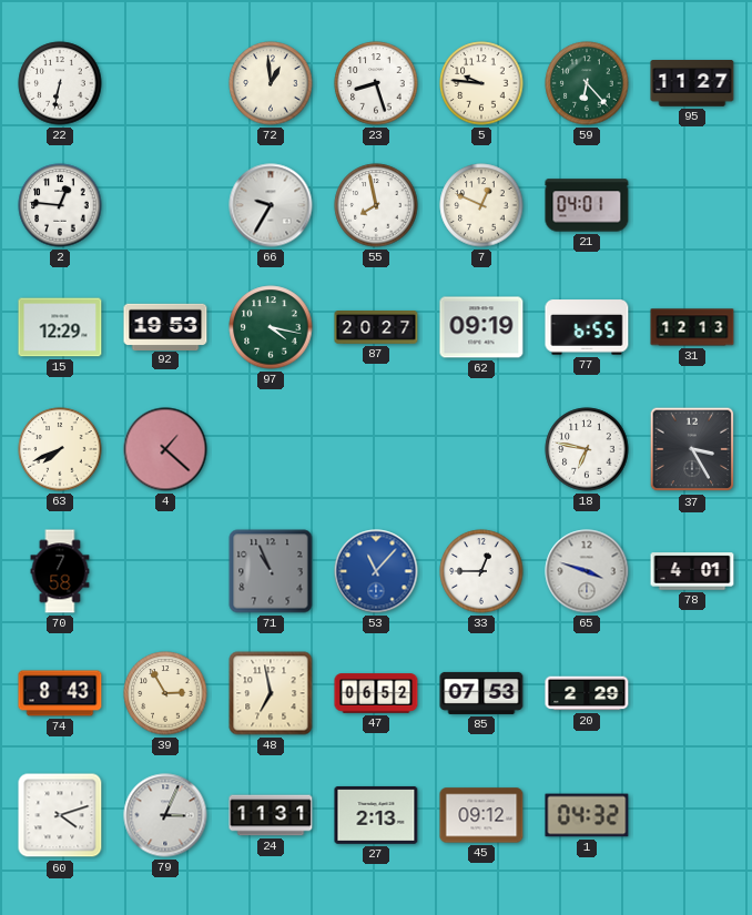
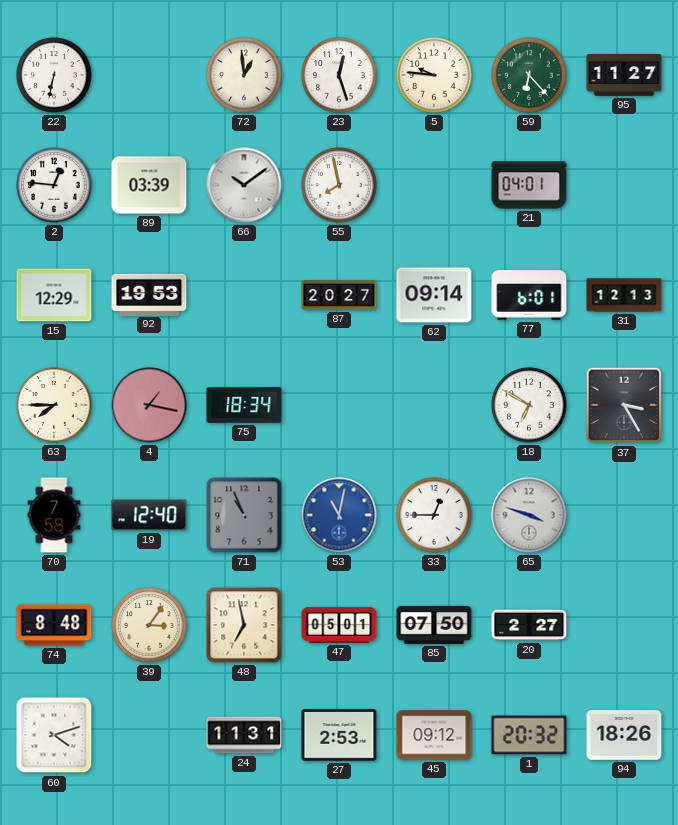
23: 8:27 -> 12:27
89: none -> 03:39
66: 9:35 -> 10:09
7: 12:49 -> none
97: 4:17 -> none
62: 09:19 -> 09:14
77: 6:55 -> 6:01
63: 7:41 -> 7:45
4: 1:22 -> 1:17
75: none -> 18:34
18: 6:47 -> 6:50
19: none -> 12:40
53: 11:07 -> 11:02
78: 4:01 -> none
74: 8:43 -> 8:48
39: 2:55 -> 3:06
47: 06:52 -> 05:01
85: 07:53 -> 07:50
20: 2:29 -> 2:27
79: 3:04 -> none
27: 2:13 -> 2:53
1: 04:32 -> 20:32
94: none -> 18:26
